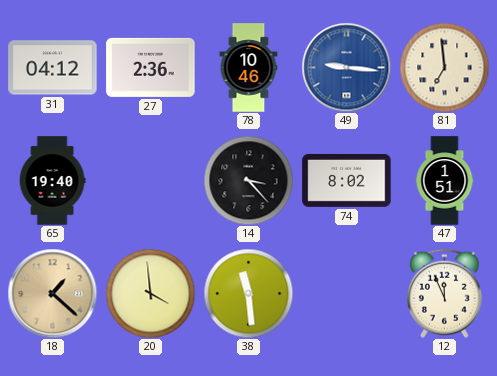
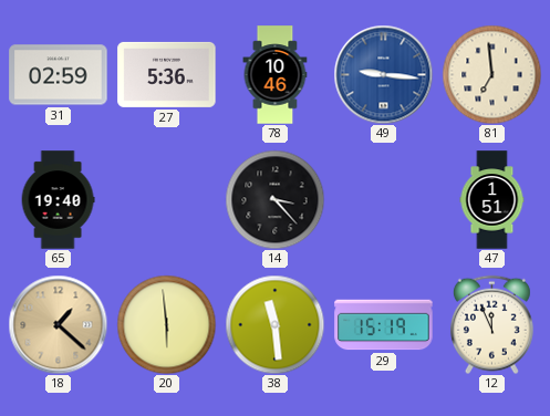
31: 04:12 -> 02:59
27: 2:36 -> 5:36
74: 8:02 -> none
20: 3:59 -> 5:59
29: none -> 15:19
